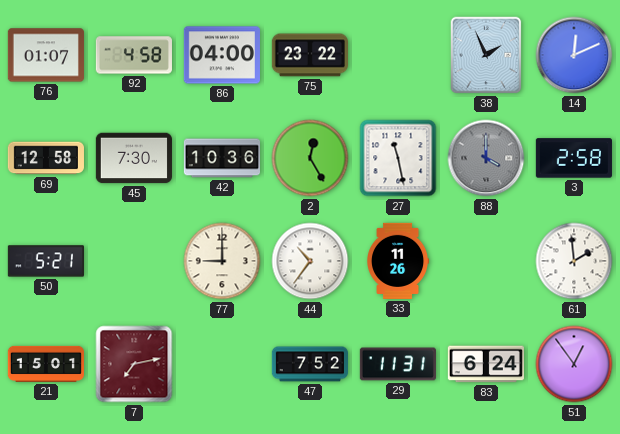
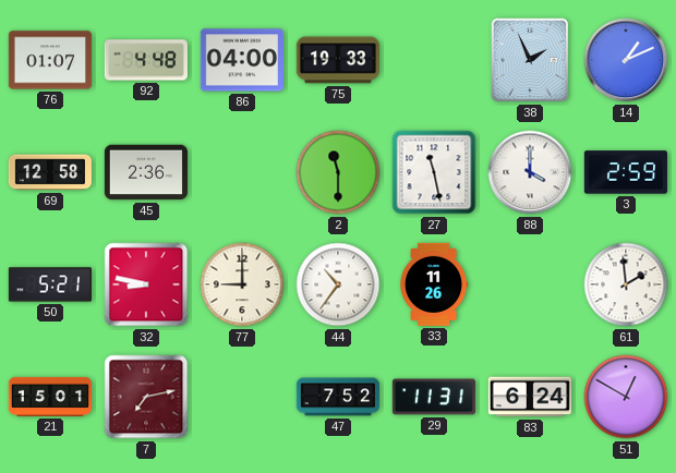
92: 4:58 -> 4:48
75: 23:22 -> 19:33
14: 12:11 -> 1:11
45: 7:30 -> 2:36
42: 10:36 -> none
2: 12:25 -> 11:30
88 dial: grey -> white
3: 2:58 -> 2:59
32: none -> 8:47
51: 12:54 -> 12:50
